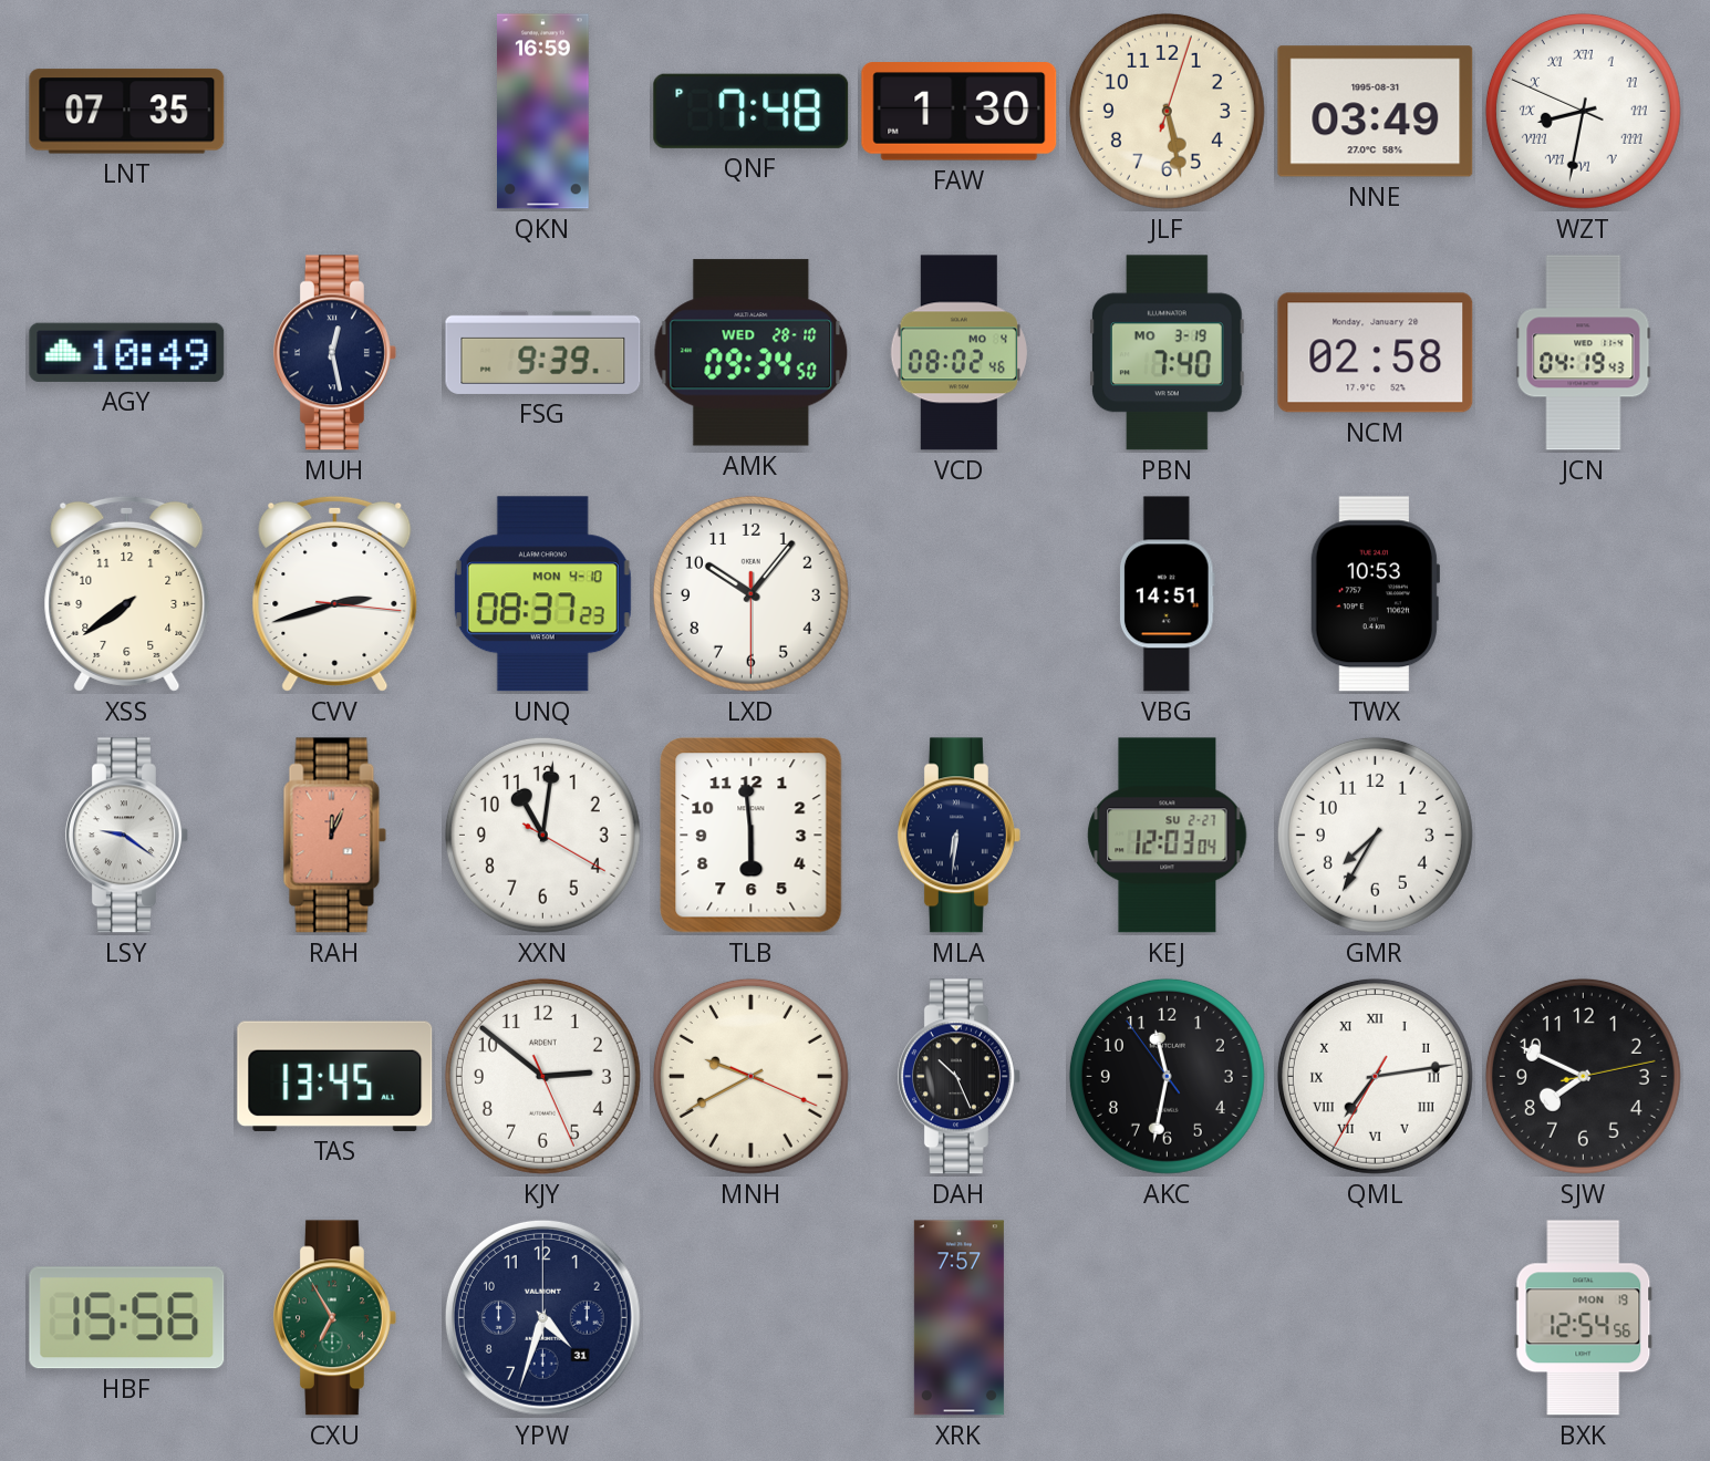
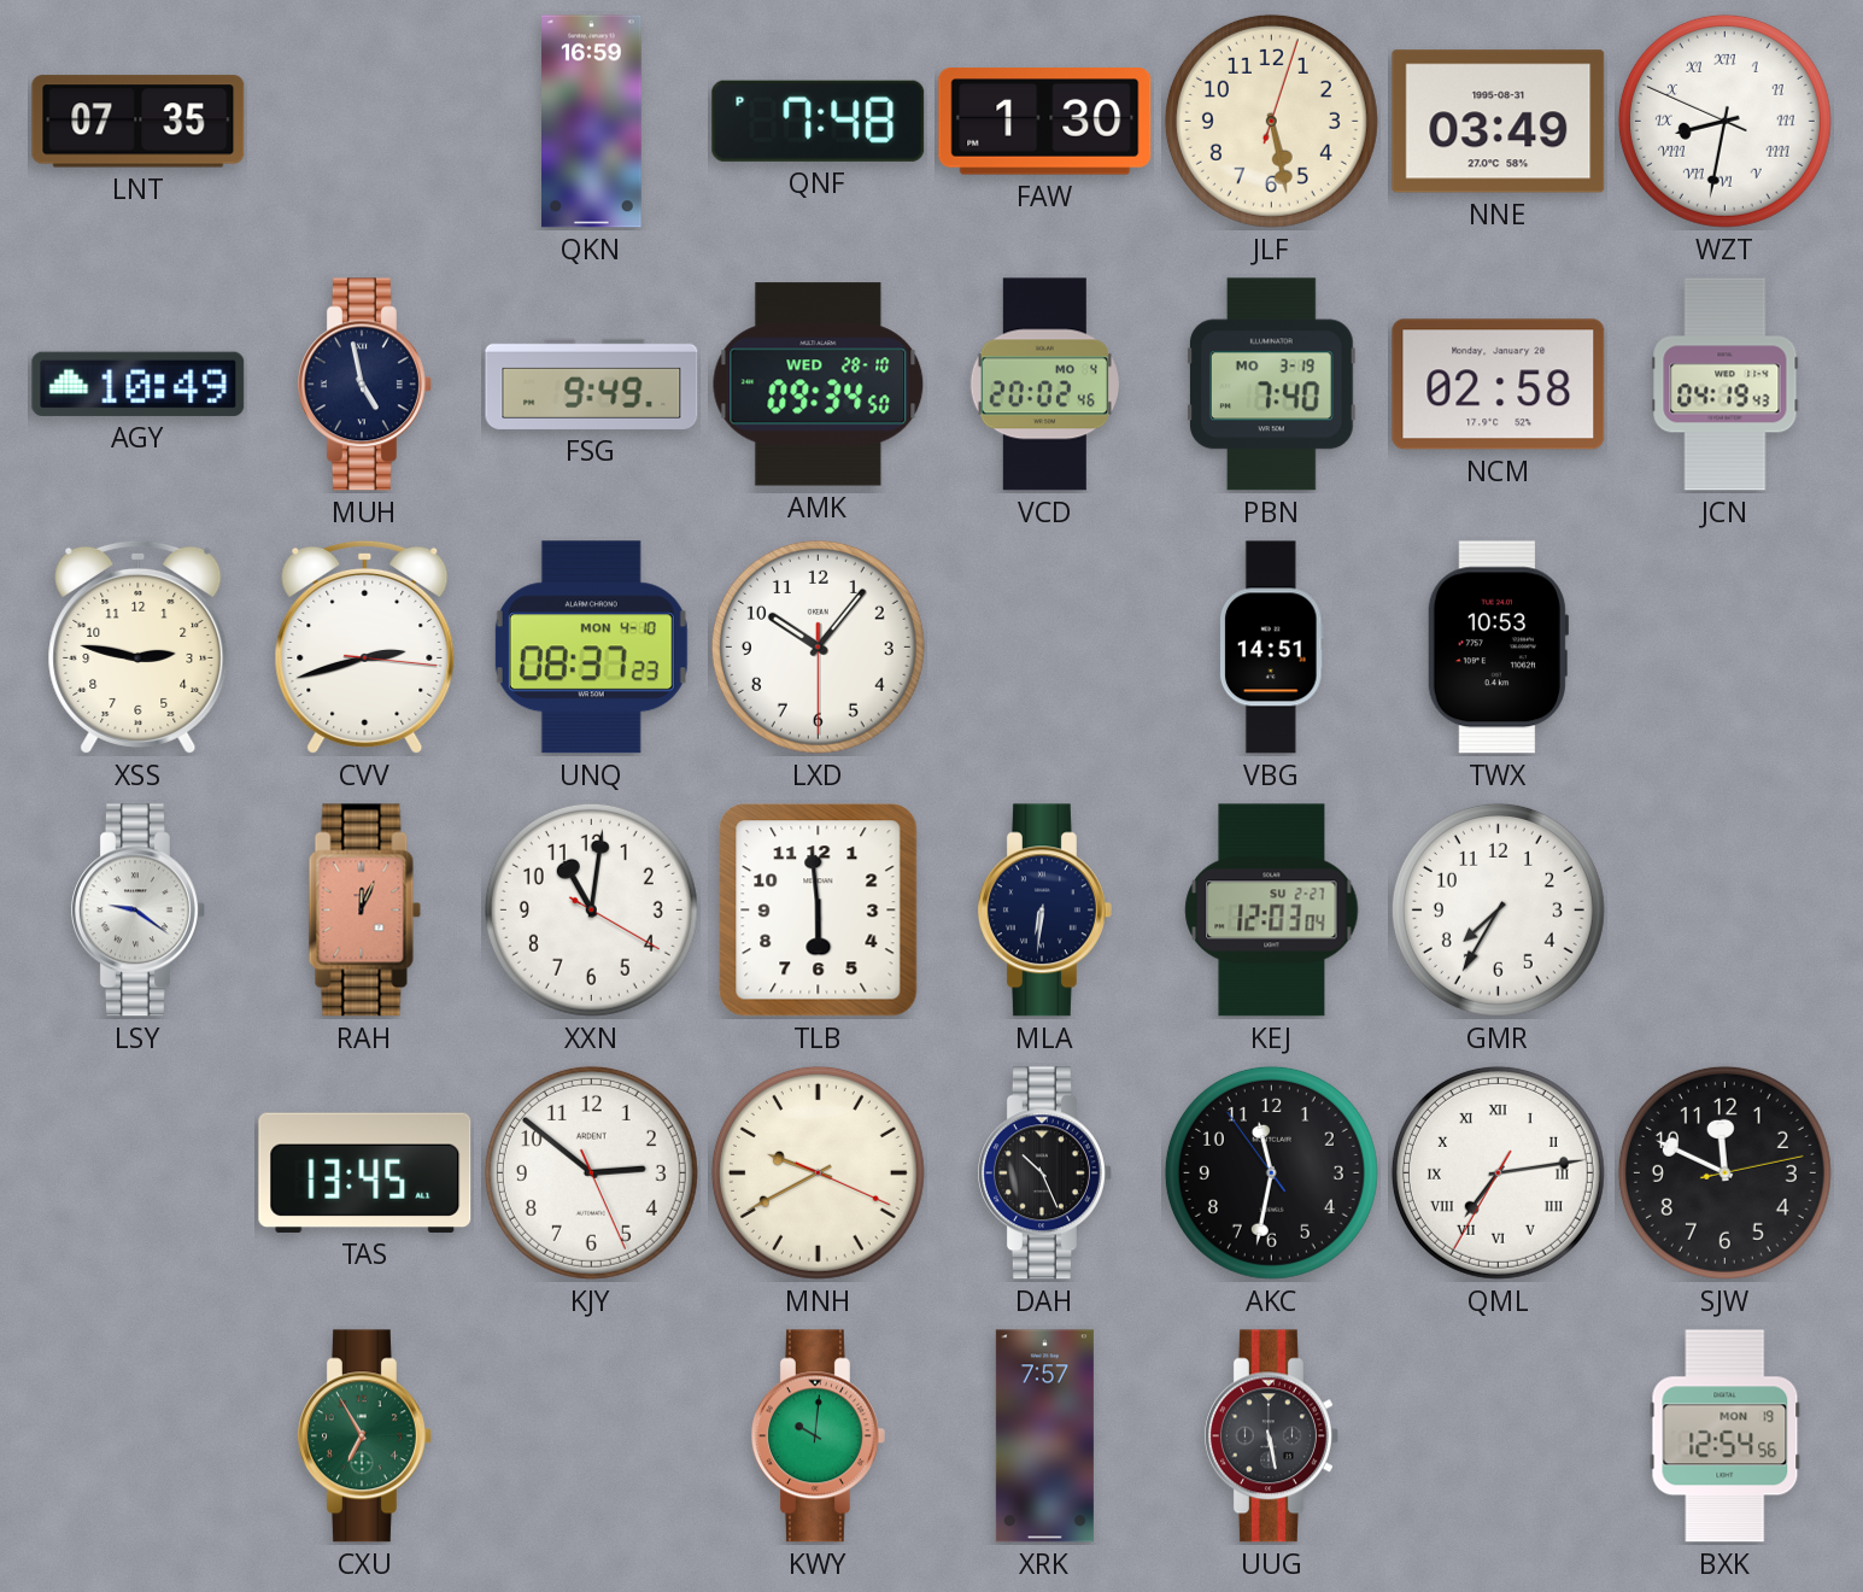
MUH: 12:28 -> 4:58
FSG: 9:39 -> 9:49
VCD: 08:02 -> 20:02
XSS: 7:39 -> 2:47
SJW: 7:49 -> 11:49
HBF: 15:56 -> none
YPW: 4:33 -> none
KWY: none -> 10:01
UUG: none -> 5:28
